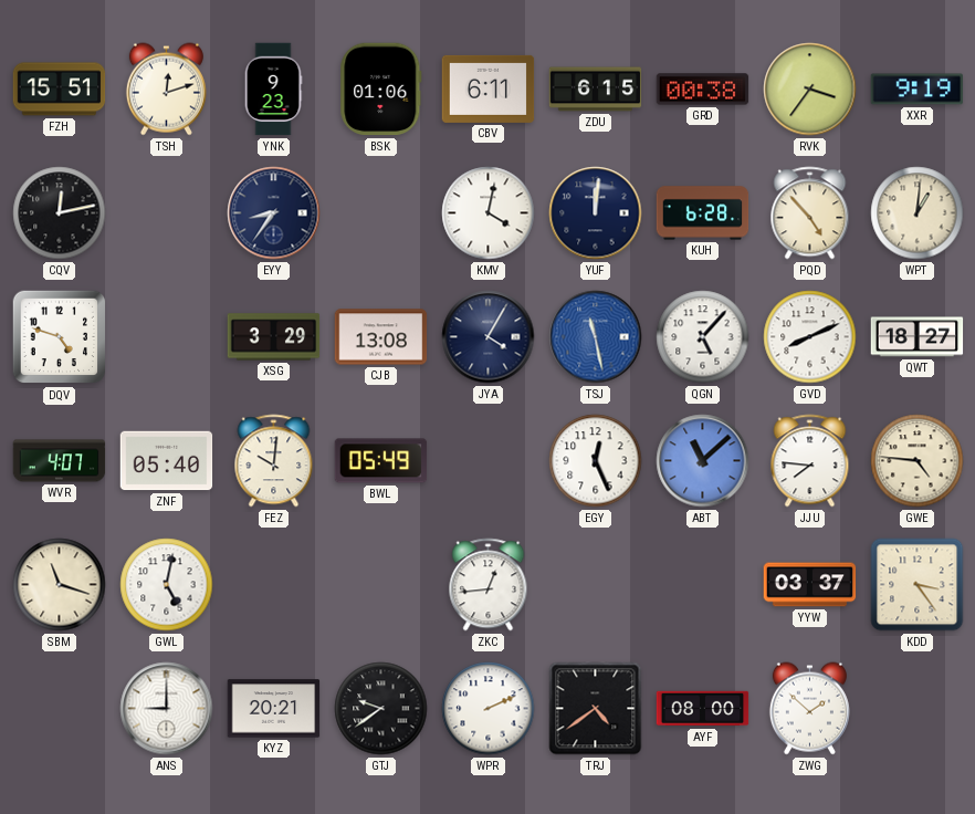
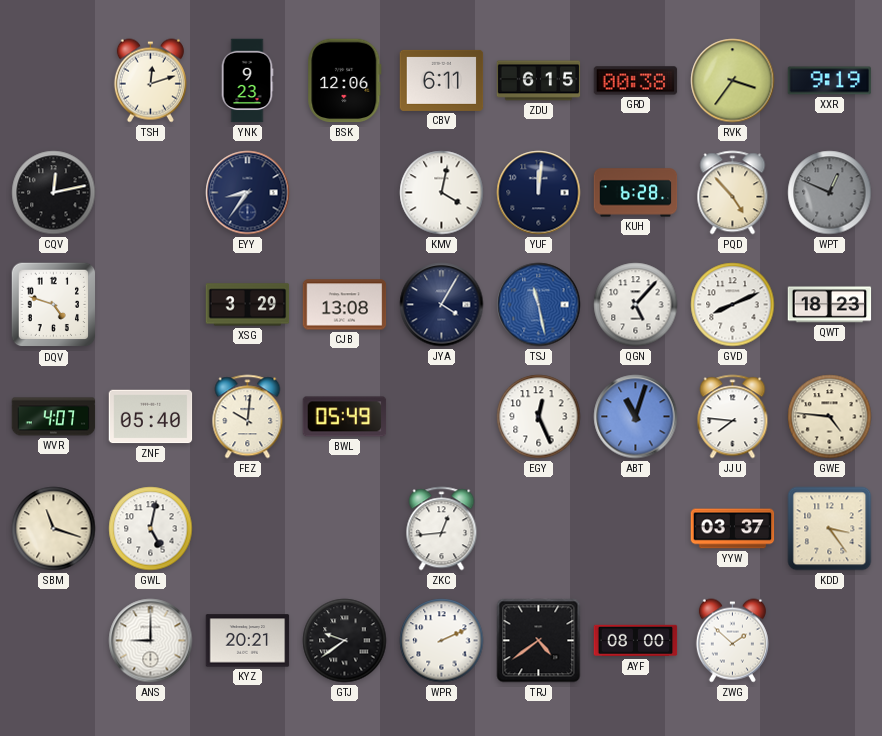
FZH: 15:51 -> none
BSK: 01:06 -> 12:06
WPT: 1:01 -> 12:49
WPT dial: cream -> grey
QWT: 18:27 -> 18:23
ABT: 11:08 -> 11:03
